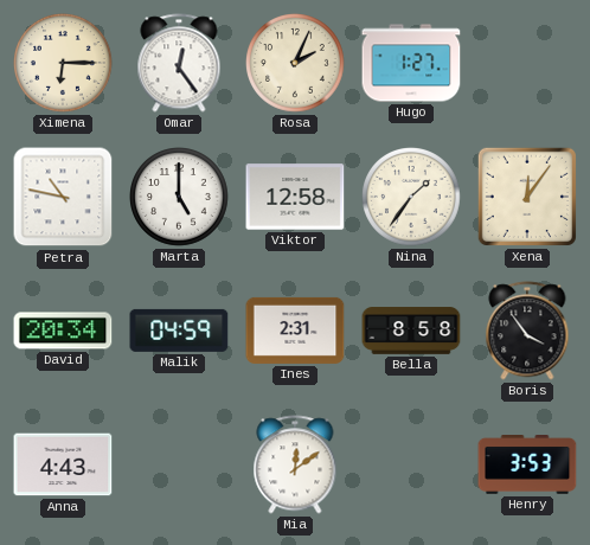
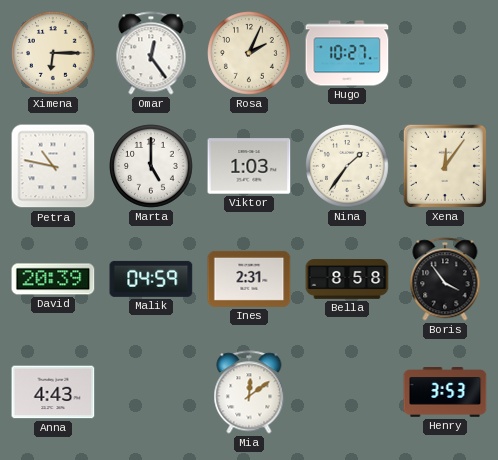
Hugo: 1:27 -> 10:27
Viktor: 12:58 -> 1:03
David: 20:34 -> 20:39
